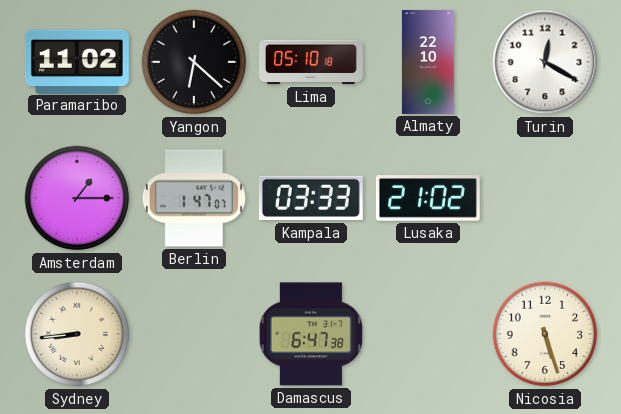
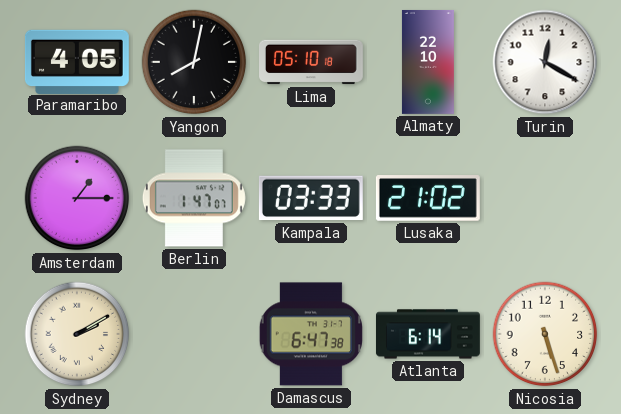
Paramaribo: 11:02 -> 4:05
Yangon: 6:22 -> 8:02
Sydney: 8:44 -> 2:10
Atlanta: none -> 6:14
